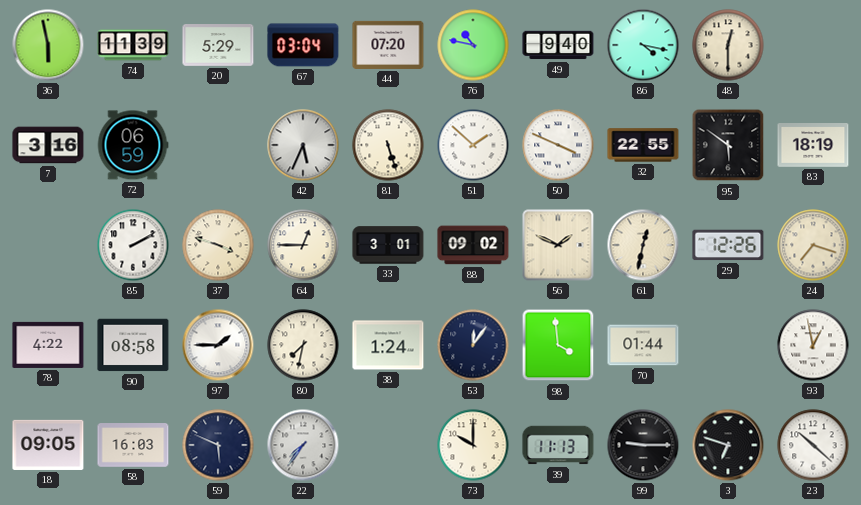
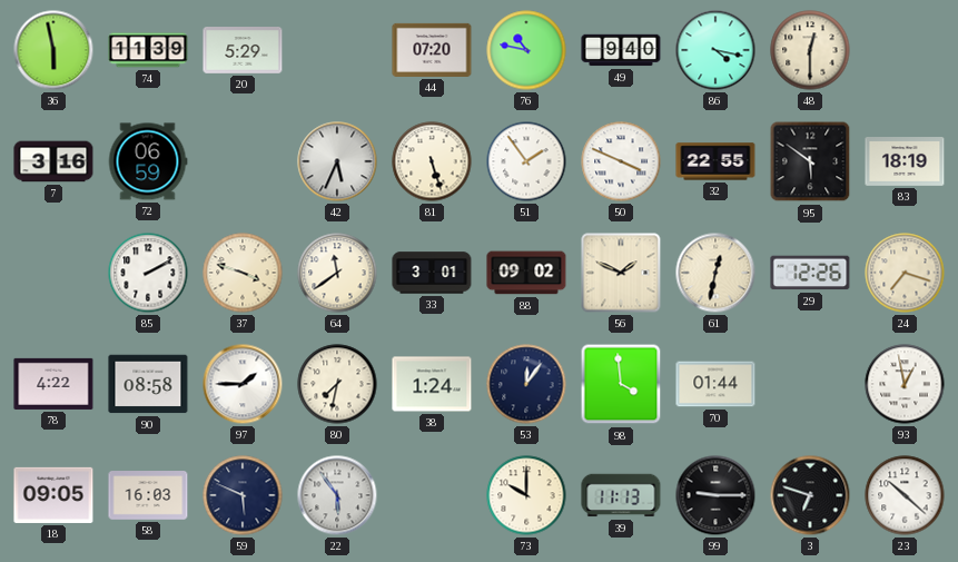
67: 03:04 -> none
51: 1:52 -> 1:54
64: 12:45 -> 11:39
22: 7:36 -> 5:54
